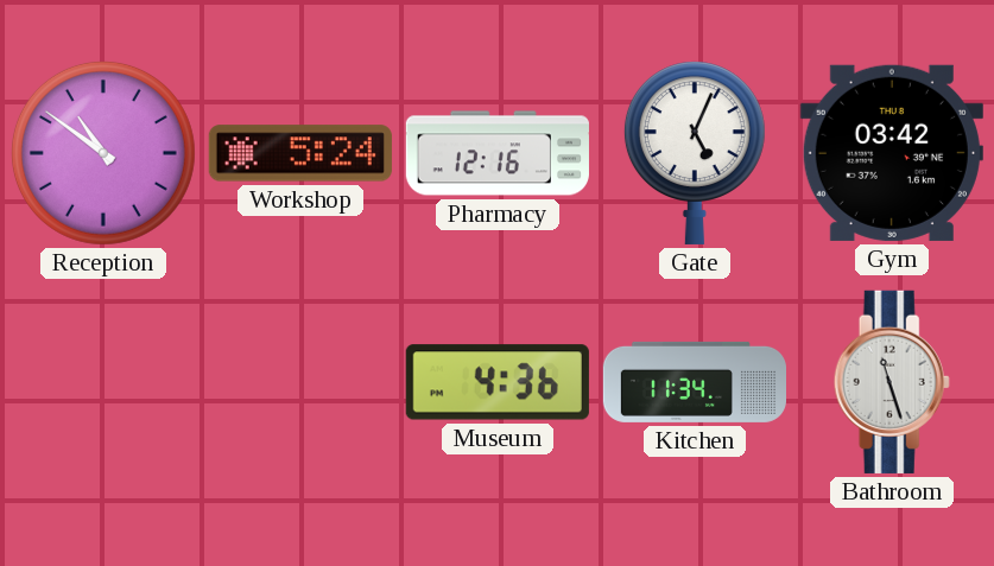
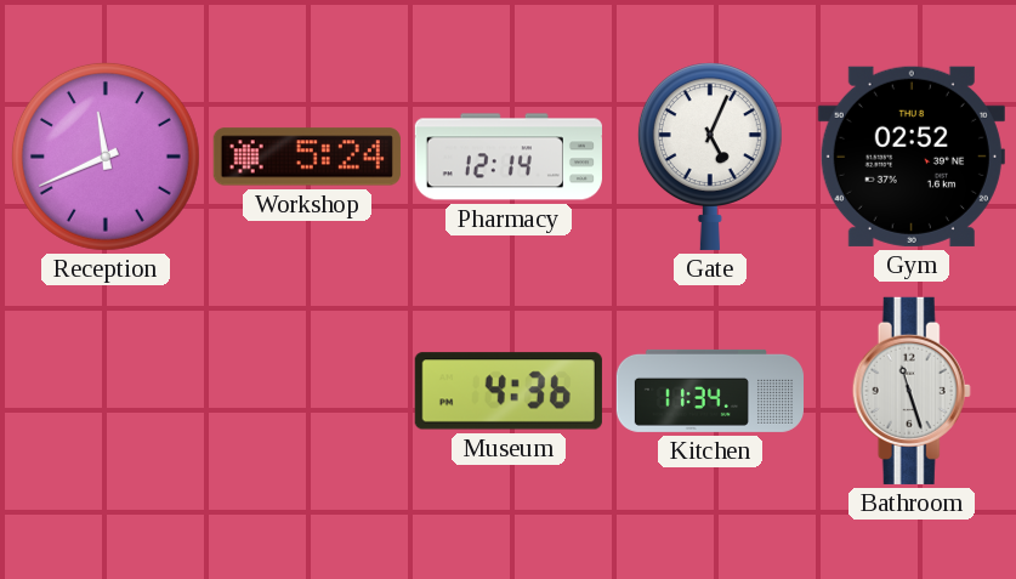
Reception: 10:51 -> 11:41
Pharmacy: 12:16 -> 12:14
Gym: 03:42 -> 02:52
